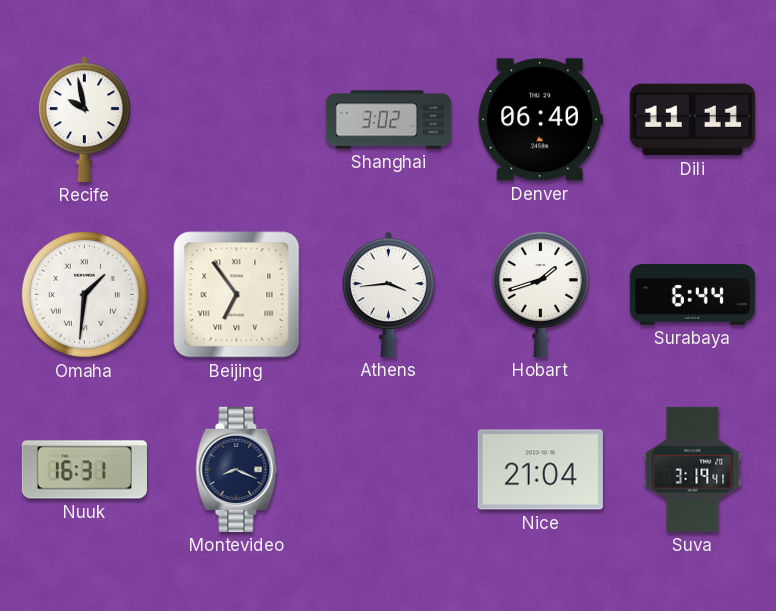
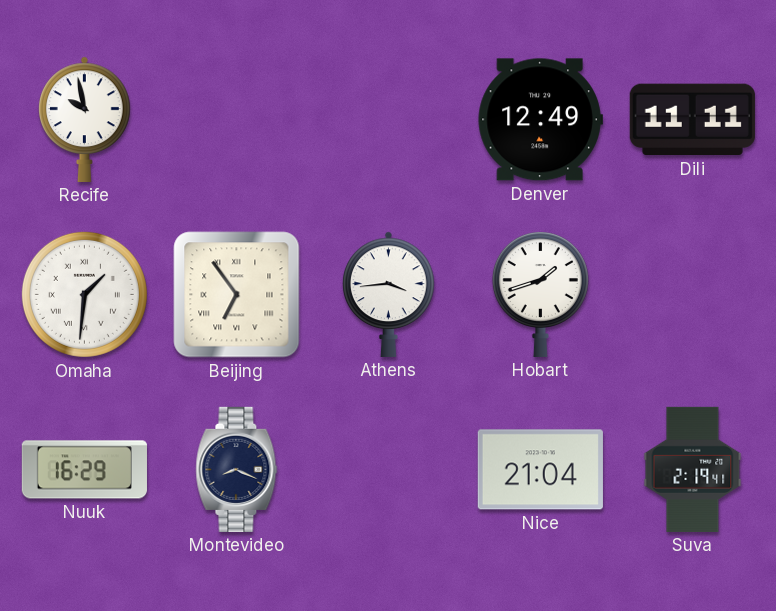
Shanghai: 3:02 -> none
Denver: 06:40 -> 12:49
Surabaya: 6:44 -> none
Nuuk: 16:31 -> 16:29
Suva: 3:19 -> 2:19
